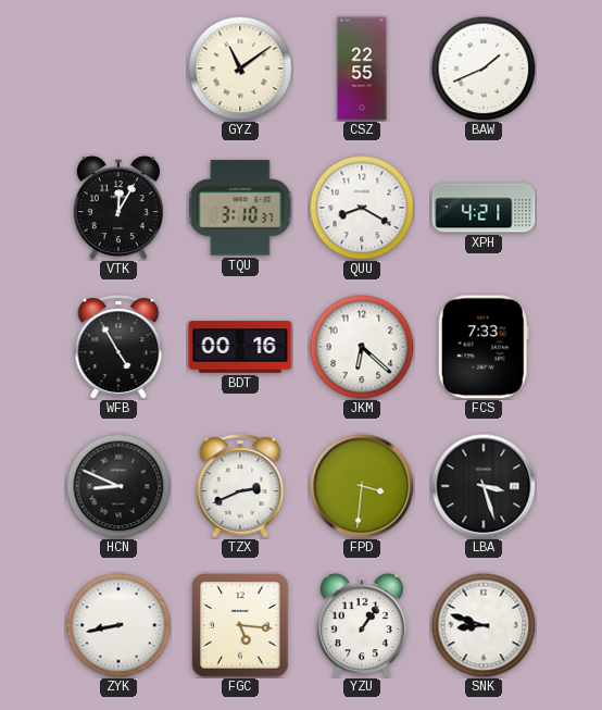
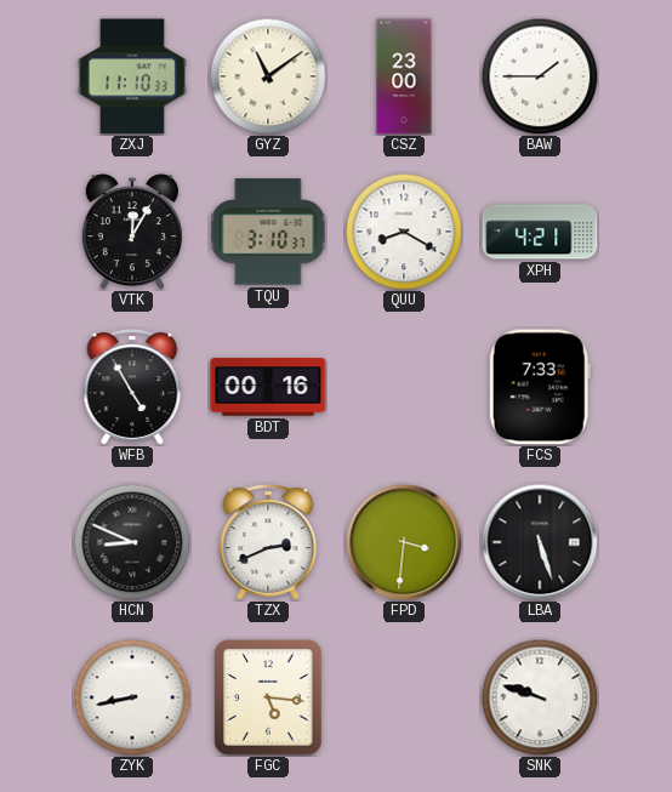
ZXJ: none -> 11:10
CSZ: 22:55 -> 23:00
BAW: 1:41 -> 1:45
JKM: 6:22 -> none
LBA: 3:27 -> 5:27
YZU: 1:06 -> none
SNK: 8:48 -> 9:48
